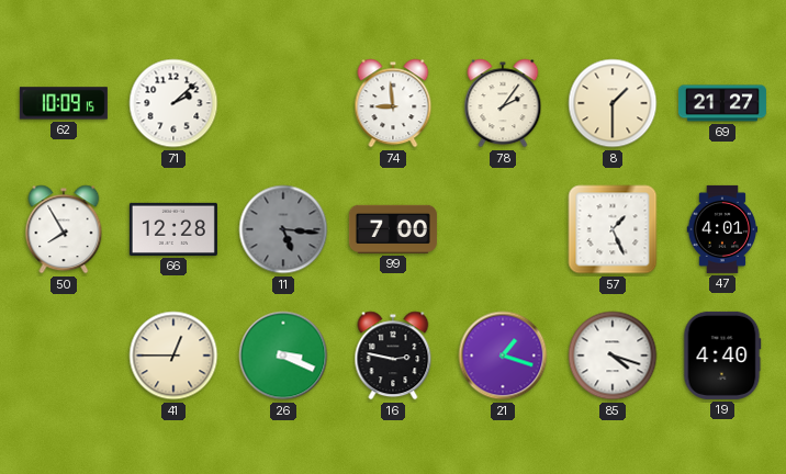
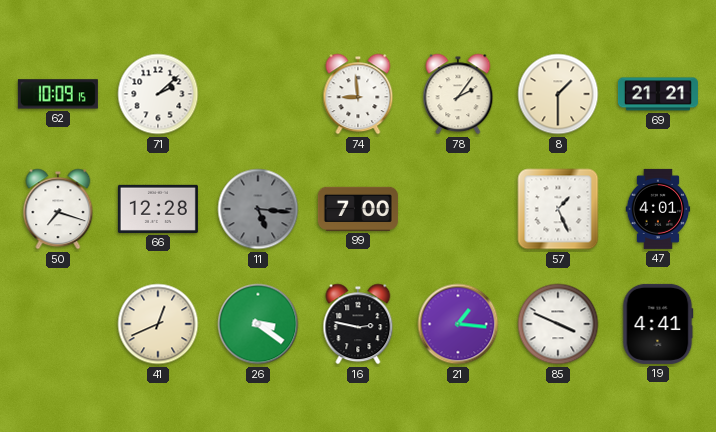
69: 21:27 -> 21:21
50: 7:55 -> 7:18
41: 12:45 -> 12:41
26: 3:19 -> 3:21
21: 1:18 -> 1:16
85: 4:18 -> 3:49
19: 4:40 -> 4:41
